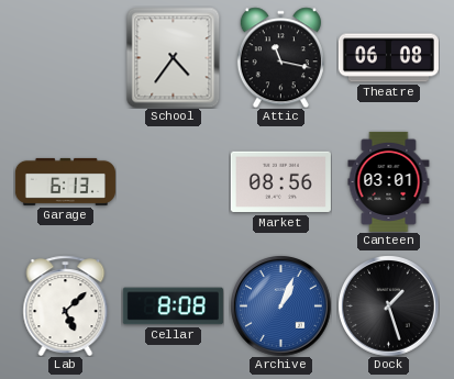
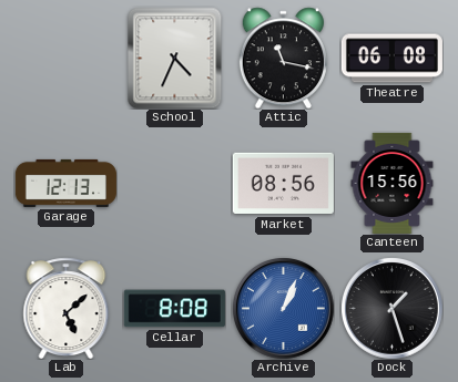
School: 4:36 -> 4:34
Garage: 6:13 -> 12:13
Canteen: 03:01 -> 15:56
